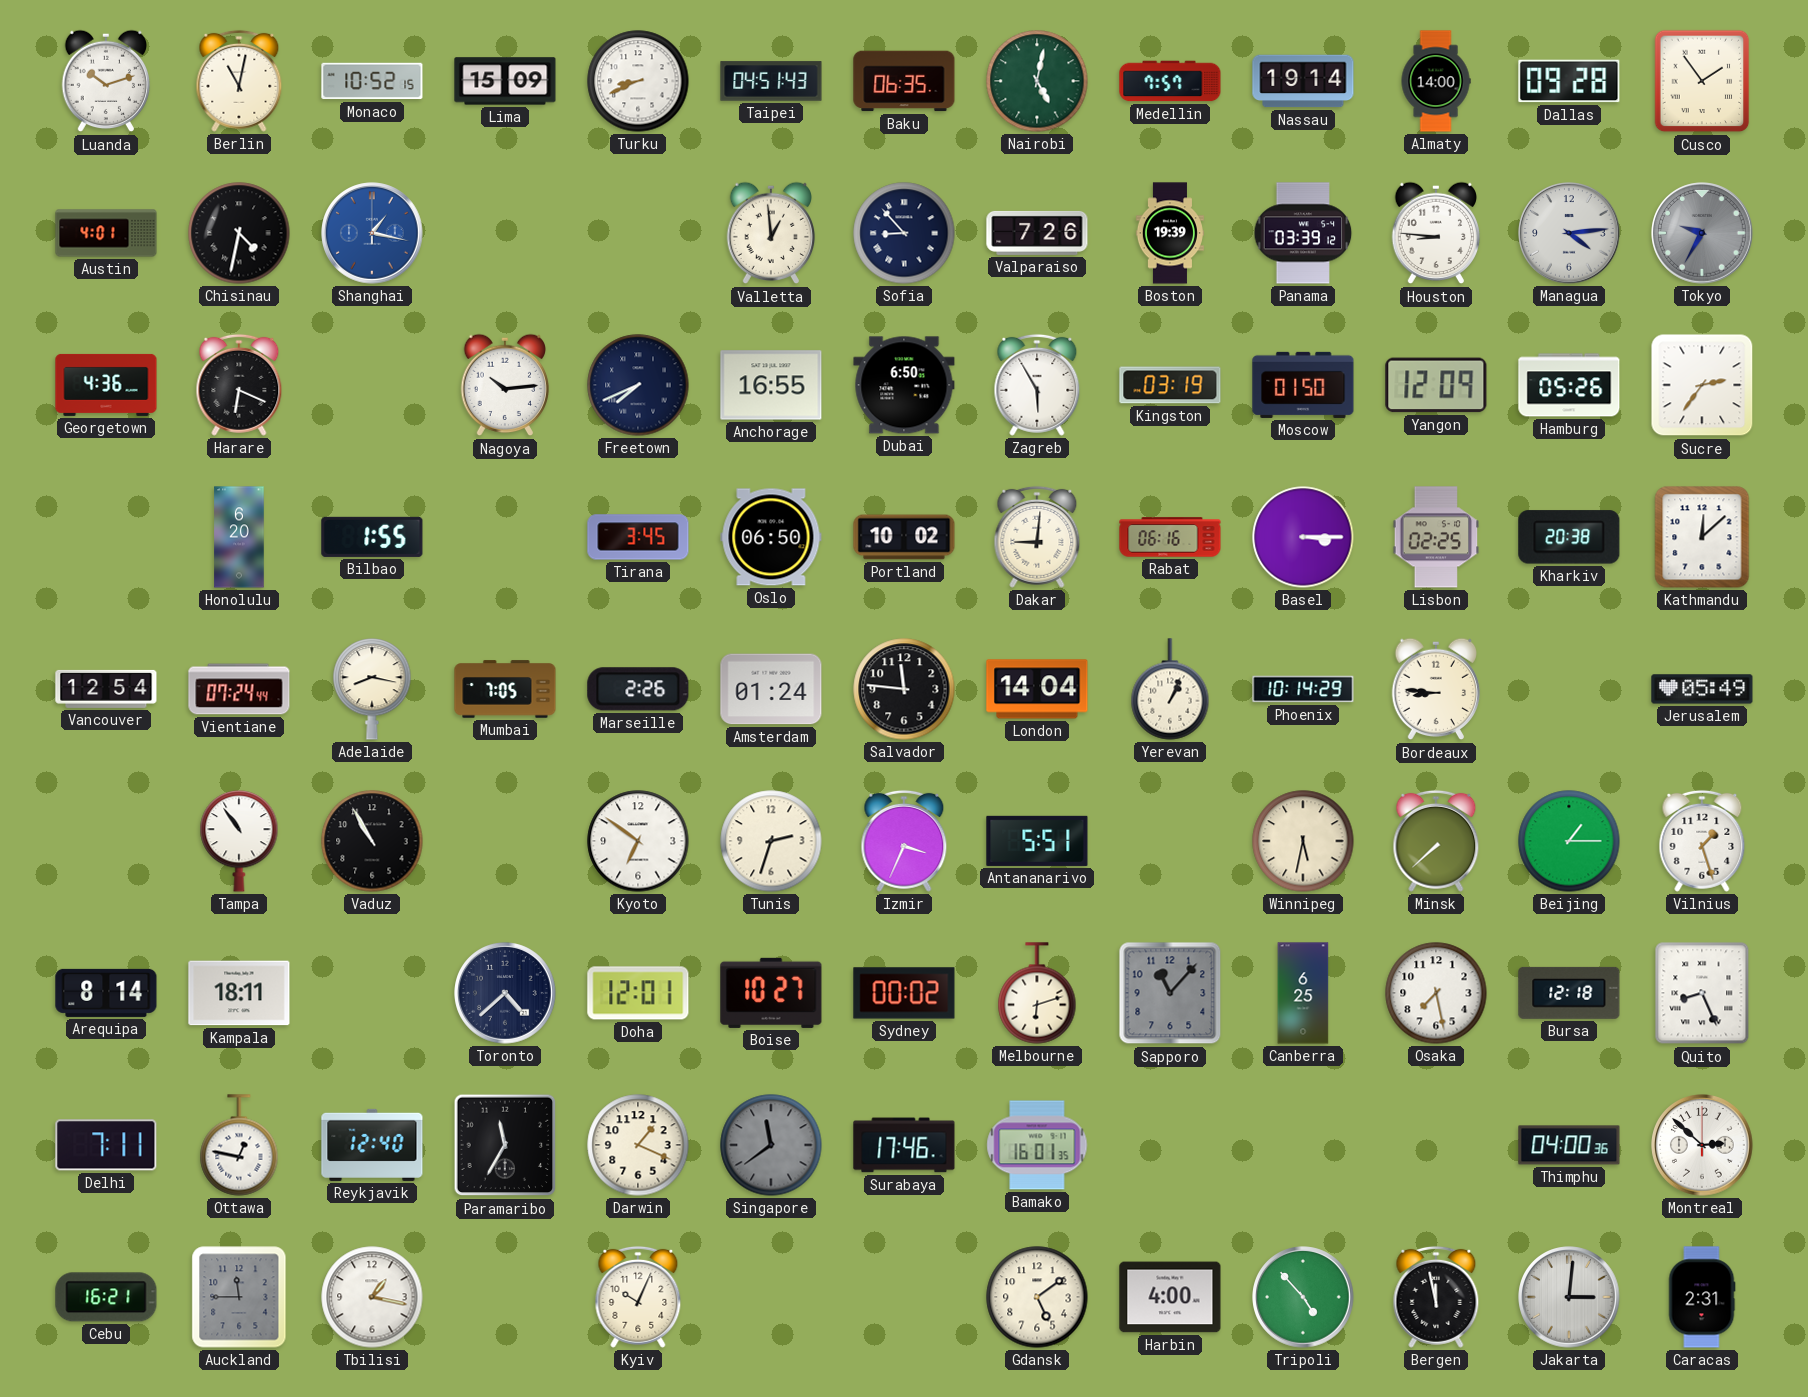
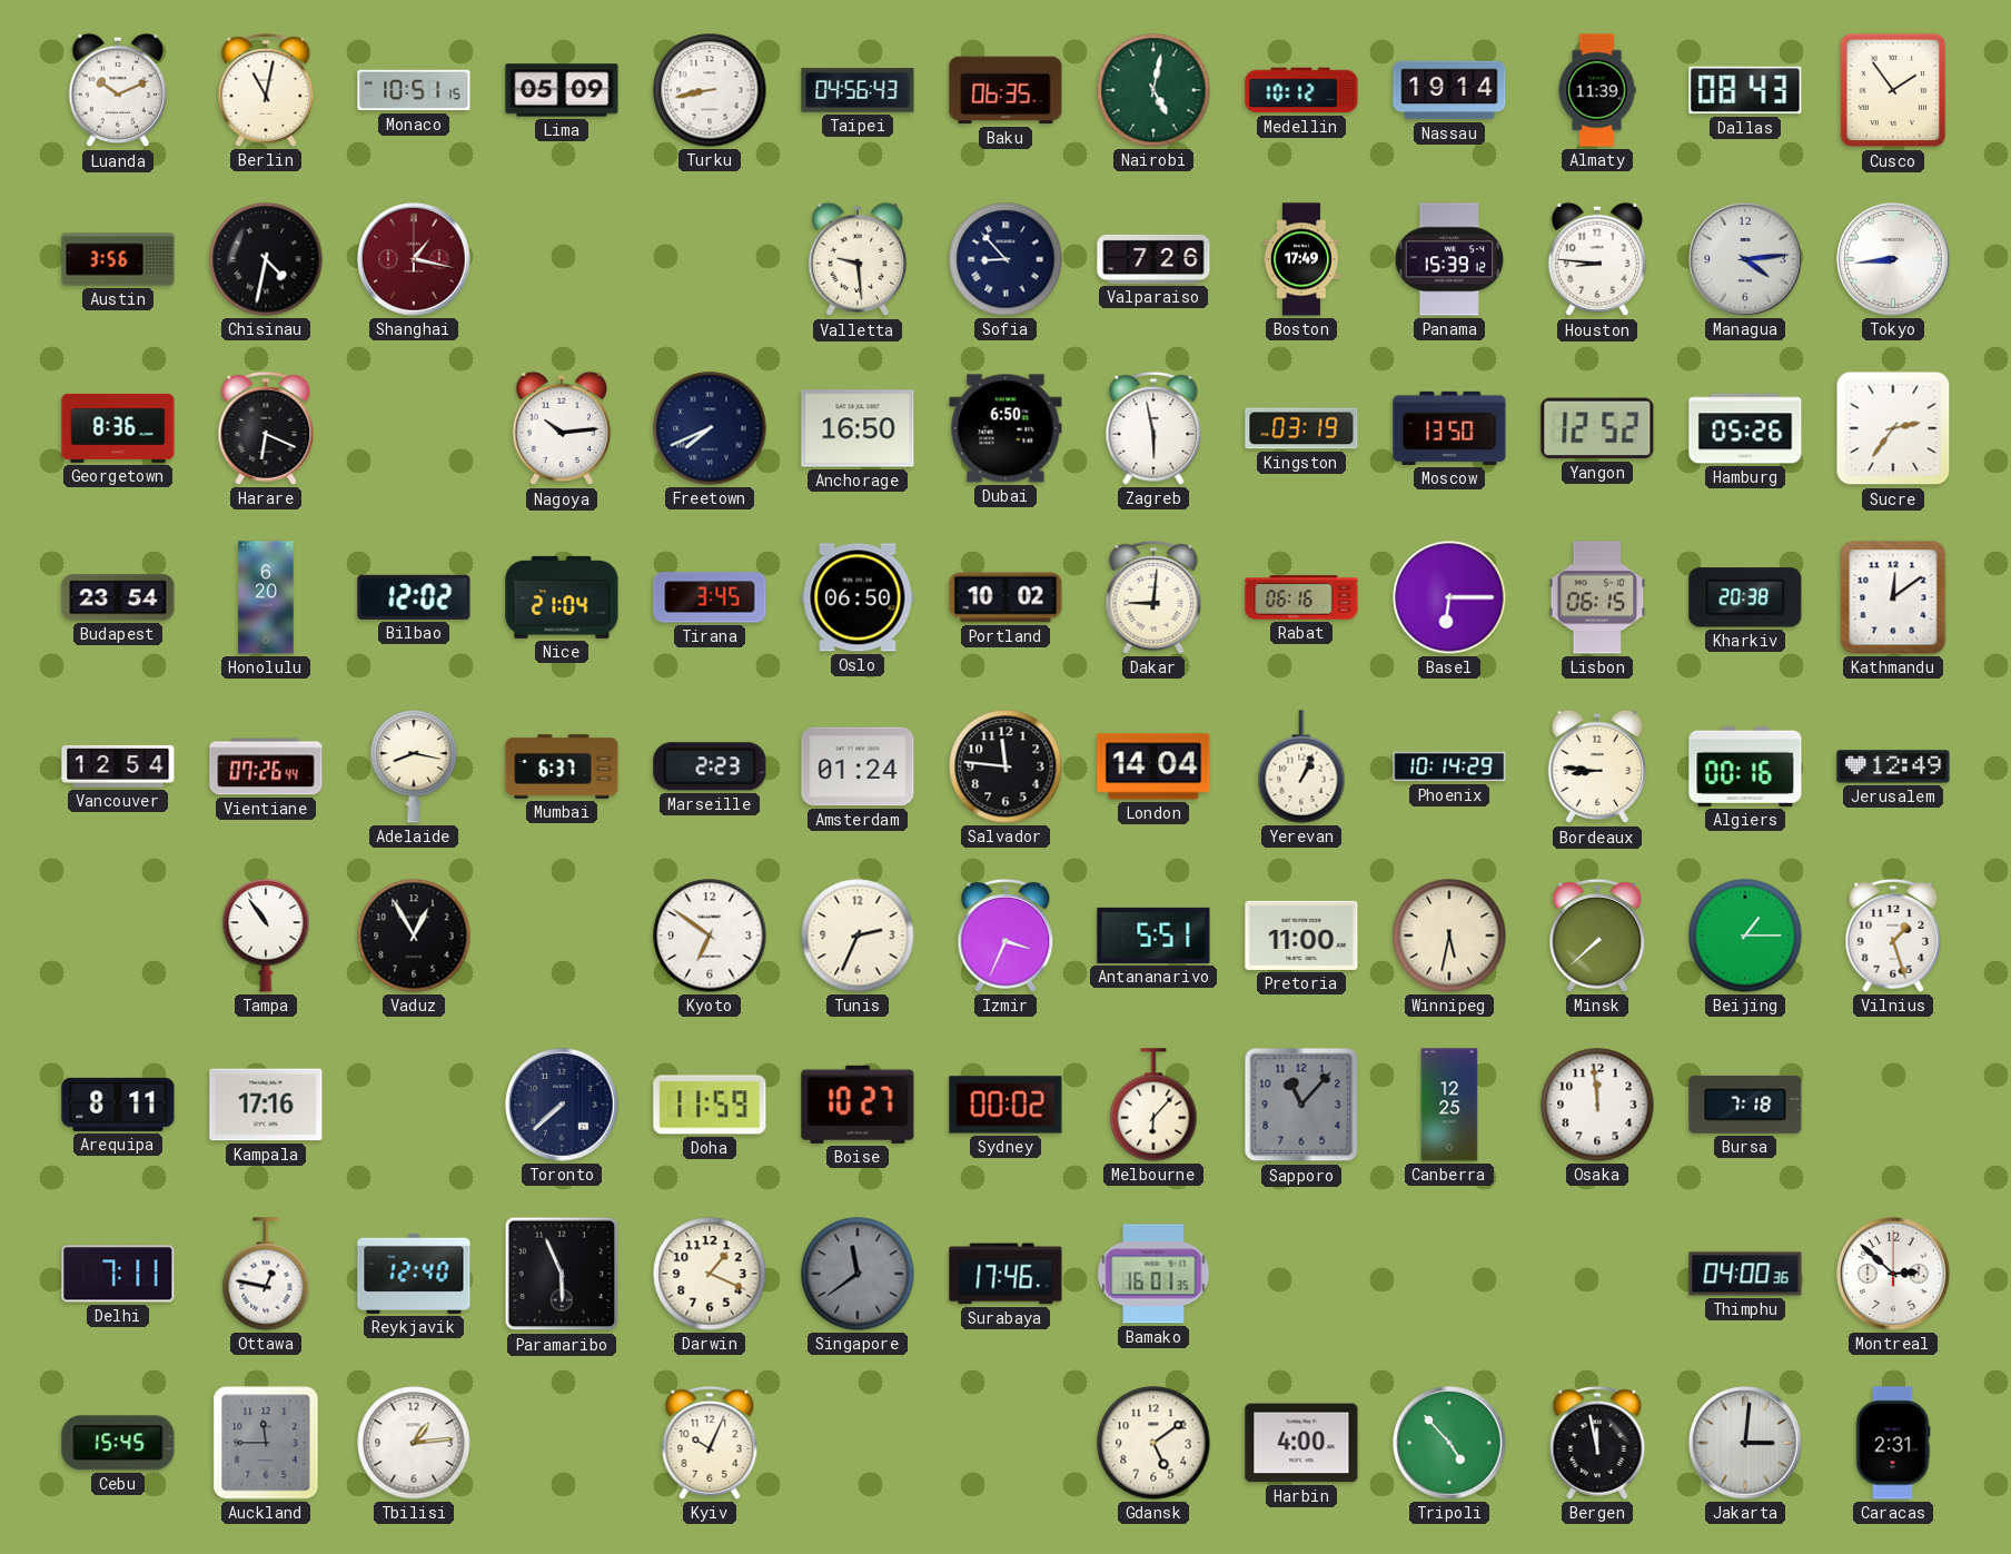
Luanda: 10:12 -> 10:11
Monaco: 10:52 -> 10:51
Lima: 15:09 -> 05:09
Turku: 8:41 -> 8:43
Taipei: 04:51 -> 04:56
Medellin: 7:57 -> 10:12
Almaty: 14:00 -> 11:39
Dallas: 09:28 -> 08:43
Austin: 4:01 -> 3:56
Shanghai dial: blue -> burgundy
Valletta: 12:59 -> 9:29
Boston: 19:39 -> 17:49
Panama: 03:39 -> 15:39
Tokyo: 9:35 -> 8:44
Tokyo dial: grey -> white
Georgetown: 4:36 -> 8:36
Anchorage: 16:55 -> 16:50
Zagreb: 5:55 -> 5:58
Moscow: 01:50 -> 13:50
Yangon: 12:09 -> 12:52
Budapest: none -> 23:54
Bilbao: 1:55 -> 12:02
Nice: none -> 21:04
Basel: 3:15 -> 6:15
Lisbon: 02:25 -> 06:15
Kathmandu: 12:08 -> 12:09
Vientiane: 07:24 -> 07:26
Mumbai: 7:05 -> 6:37
Marseille: 2:26 -> 2:23
Algiers: none -> 00:16
Jerusalem: 05:49 -> 12:49
Vaduz: 10:55 -> 12:55
Tunis: 2:33 -> 2:34
Pretoria: none -> 11:00
Arequipa: 8:14 -> 8:11
Kampala: 18:11 -> 17:16
Toronto: 4:38 -> 7:38
Doha: 12:01 -> 11:59
Melbourne: 6:12 -> 6:07
Canberra: 6:25 -> 12:25
Osaka: 7:28 -> 11:59
Bursa: 12:18 -> 7:18
Quito: 8:26 -> none
Paramaribo: 11:35 -> 5:56
Cebu: 16:21 -> 15:45
Tbilisi: 1:17 -> 1:14
